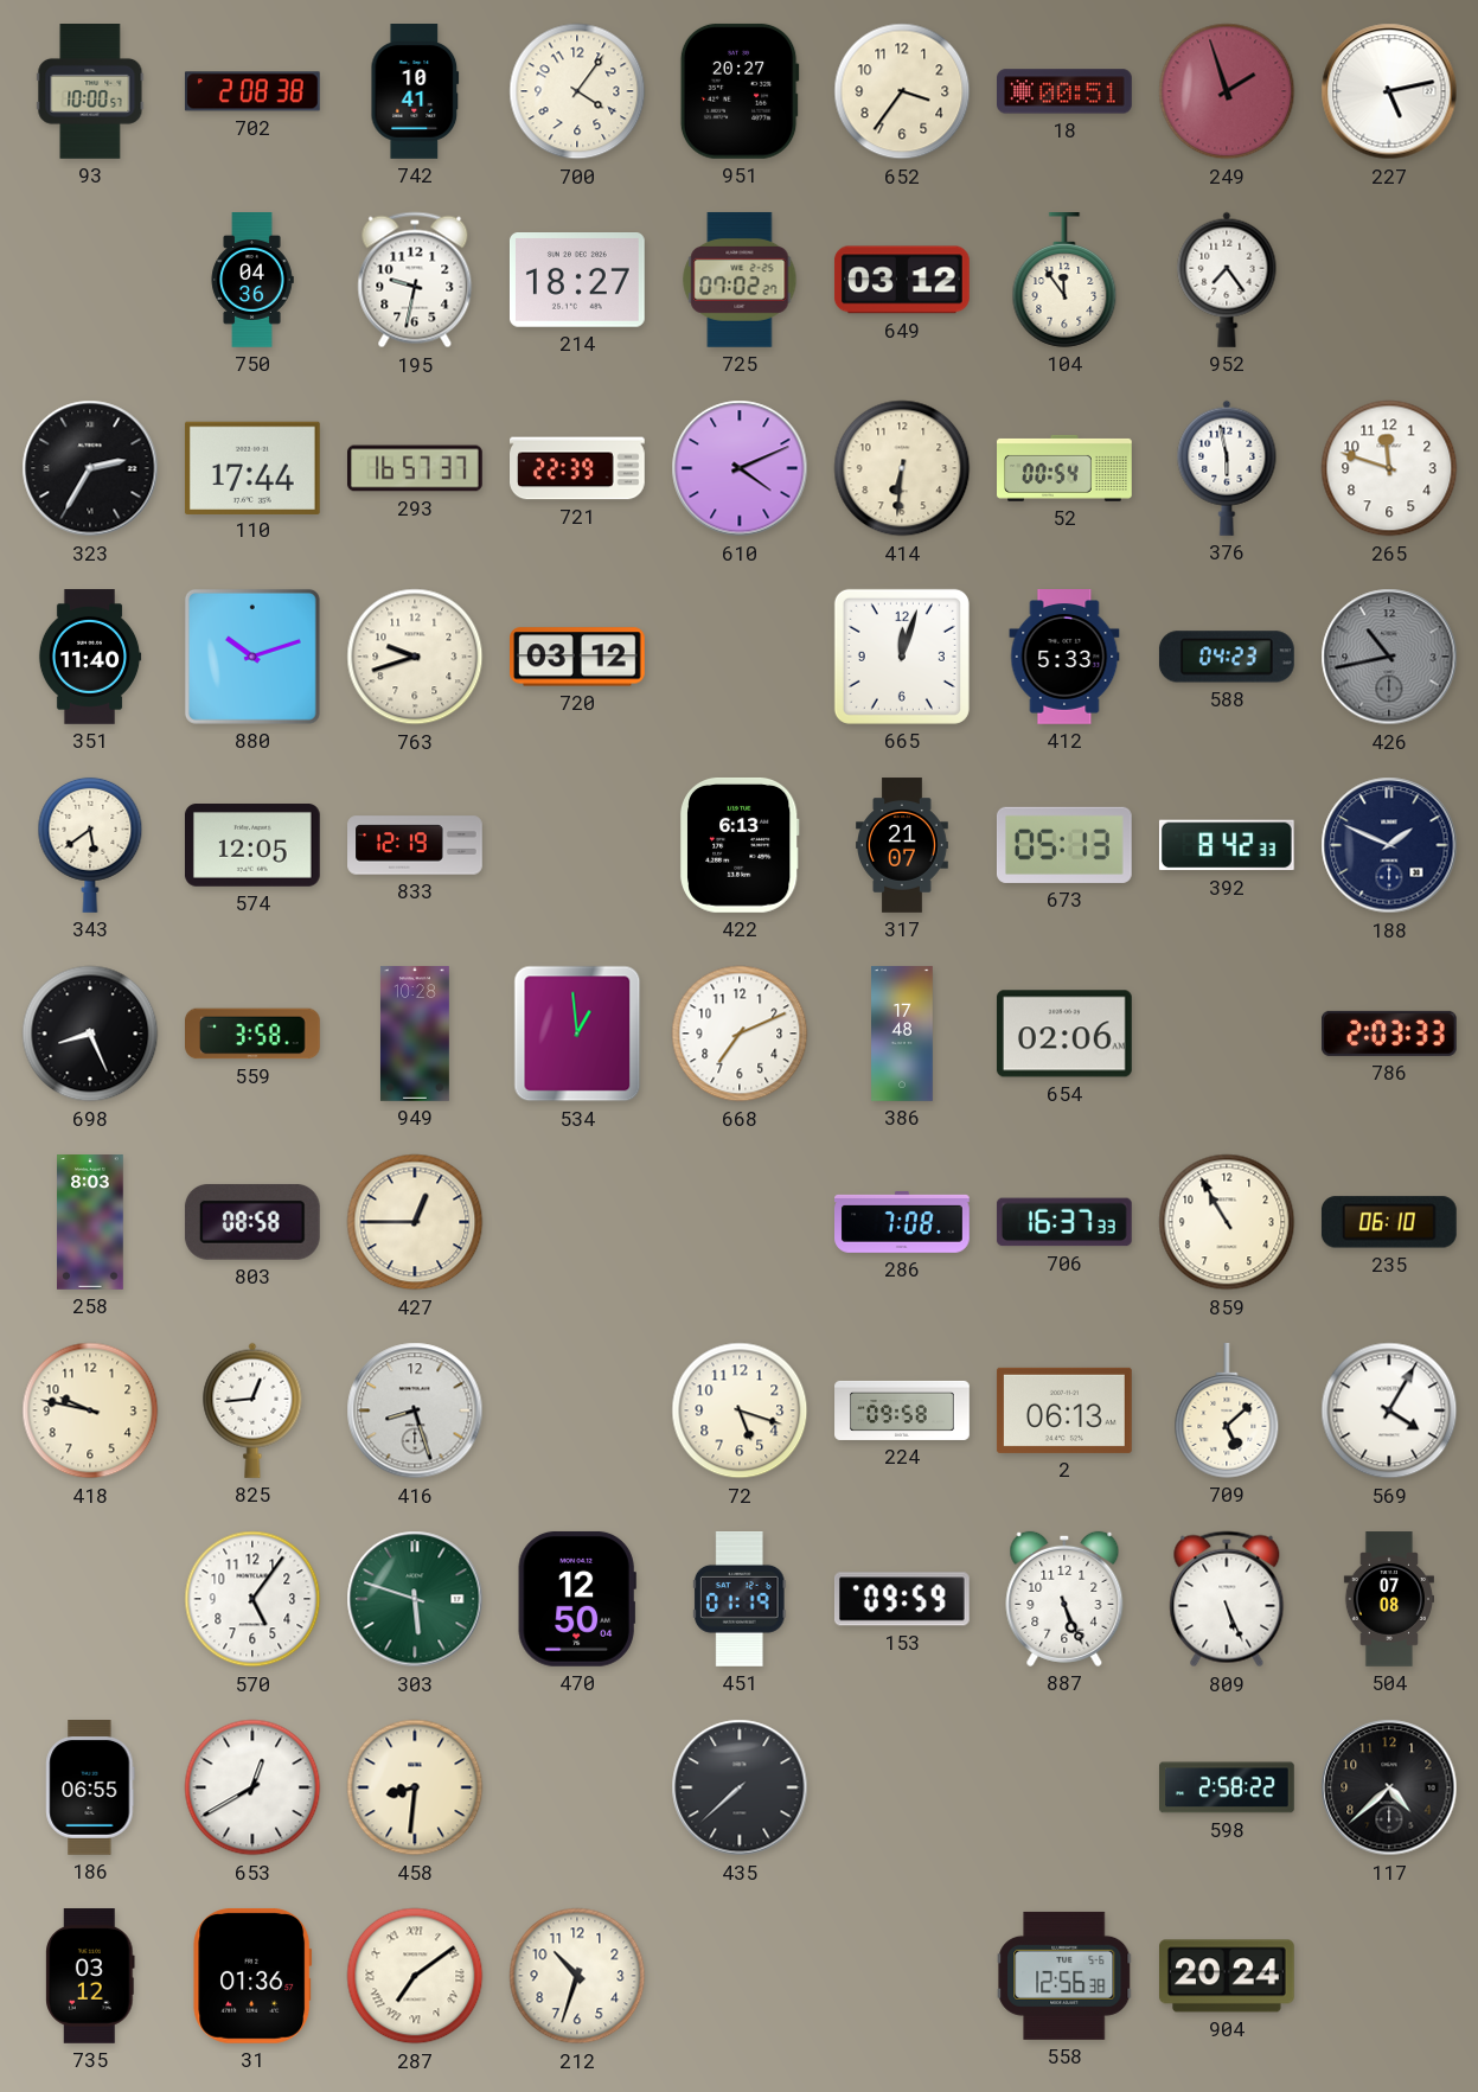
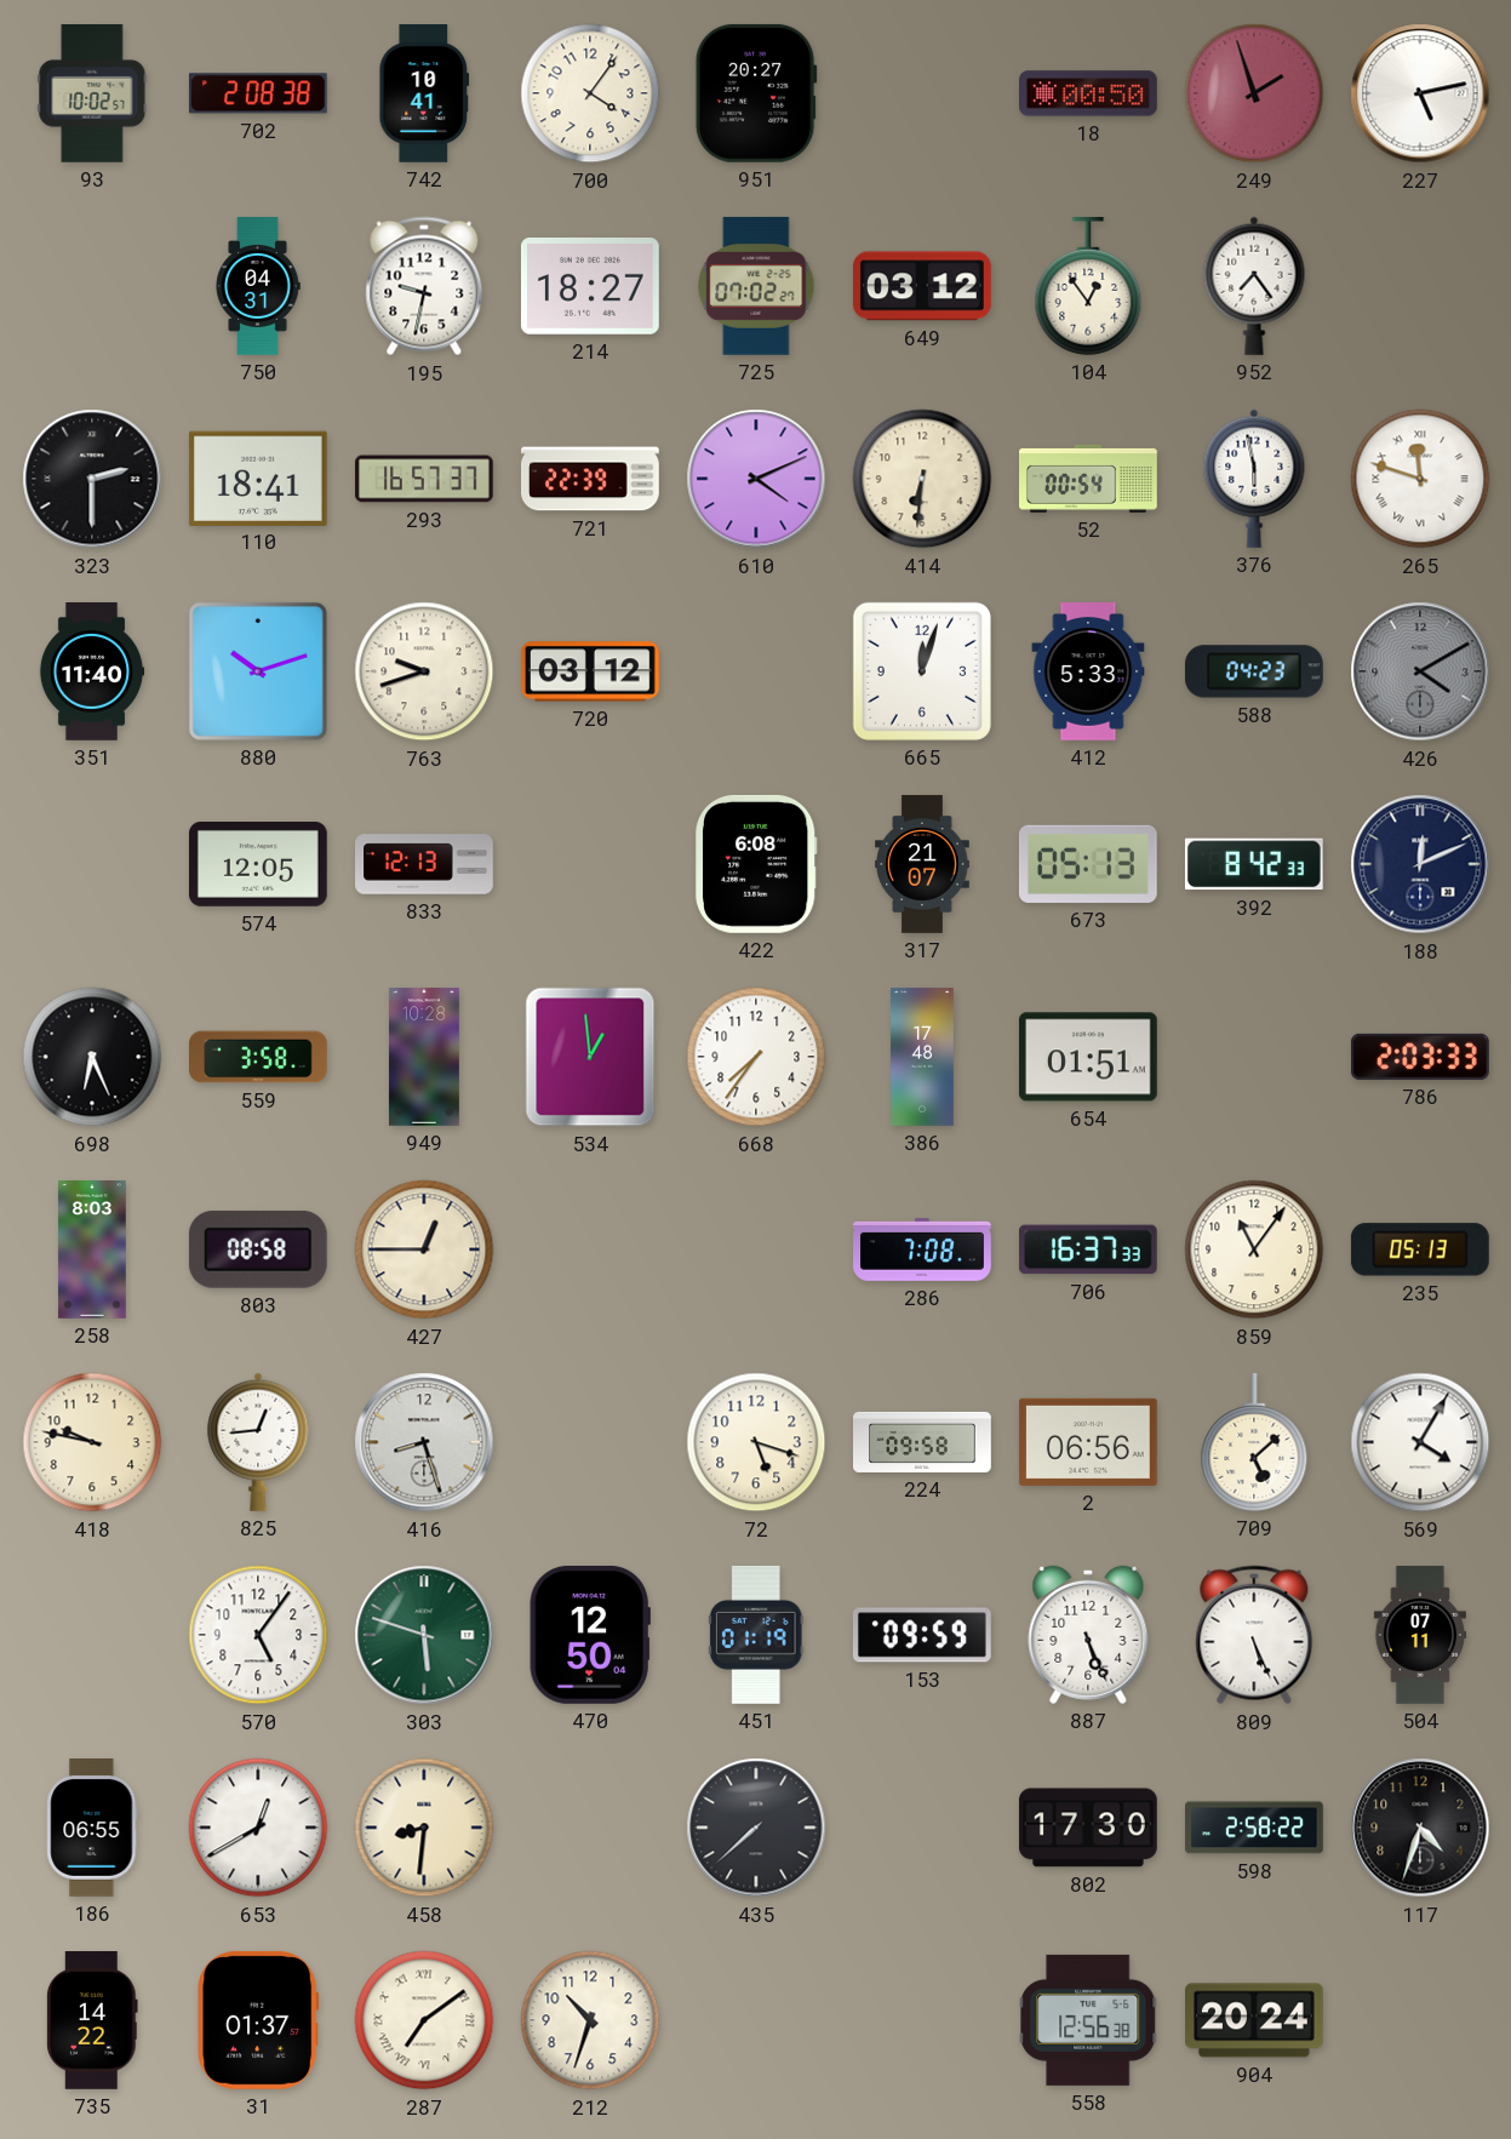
93: 10:00 -> 10:02
652: 3:36 -> none
18: 00:51 -> 00:50
750: 04:36 -> 04:31
104: 11:54 -> 12:54
323: 2:35 -> 2:30
110: 17:44 -> 18:41
265 numerals: Arabic -> Roman
426: 10:43 -> 4:10
343: 5:39 -> none
833: 12:19 -> 12:13
422: 6:13 -> 6:08
188: 1:49 -> 12:11
698: 8:26 -> 6:26
668: 7:11 -> 7:36
654: 02:06 -> 01:51
859: 10:55 -> 11:06
235: 06:10 -> 05:13
2: 06:13 -> 06:56
504: 07:08 -> 07:11
802: none -> 17:30
117: 4:38 -> 4:33
735: 03:12 -> 14:22
31: 01:36 -> 01:37
